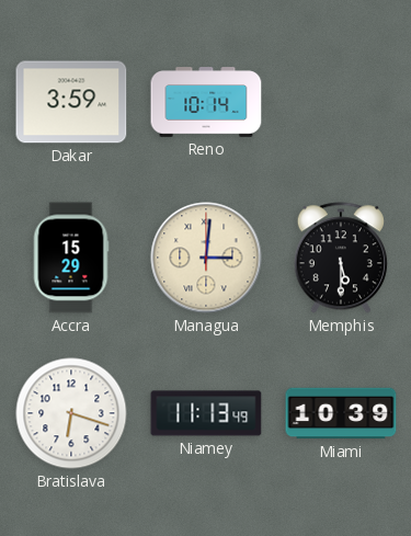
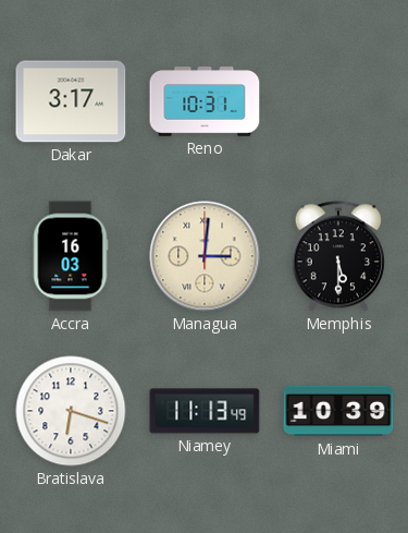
Dakar: 3:59 -> 3:17
Reno: 10:14 -> 10:31
Accra: 15:29 -> 16:03
